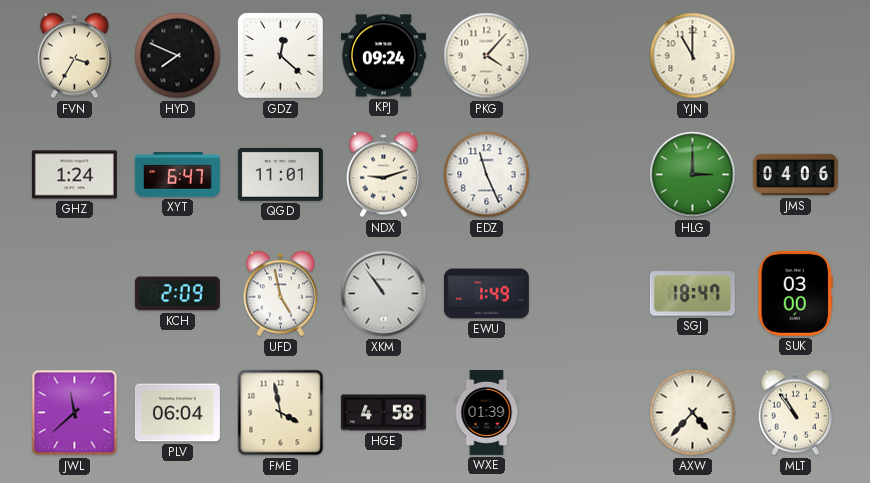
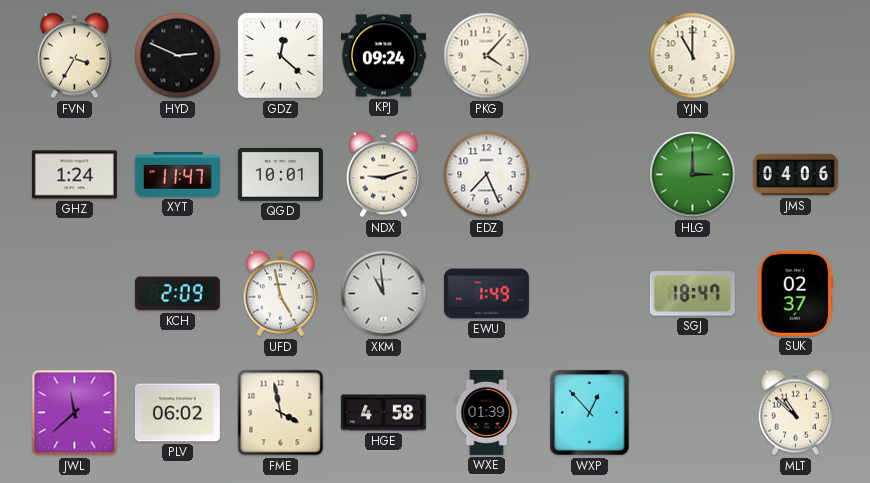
HYD: 7:49 -> 2:49
XYT: 6:47 -> 11:47
QGD: 11:01 -> 10:01
EDZ: 11:26 -> 7:26
XKM: 10:54 -> 10:59
SUK: 03:00 -> 02:37
PLV: 06:04 -> 06:02
WXP: none -> 12:53
AXW: 4:37 -> none
MLT: 10:54 -> 10:52
